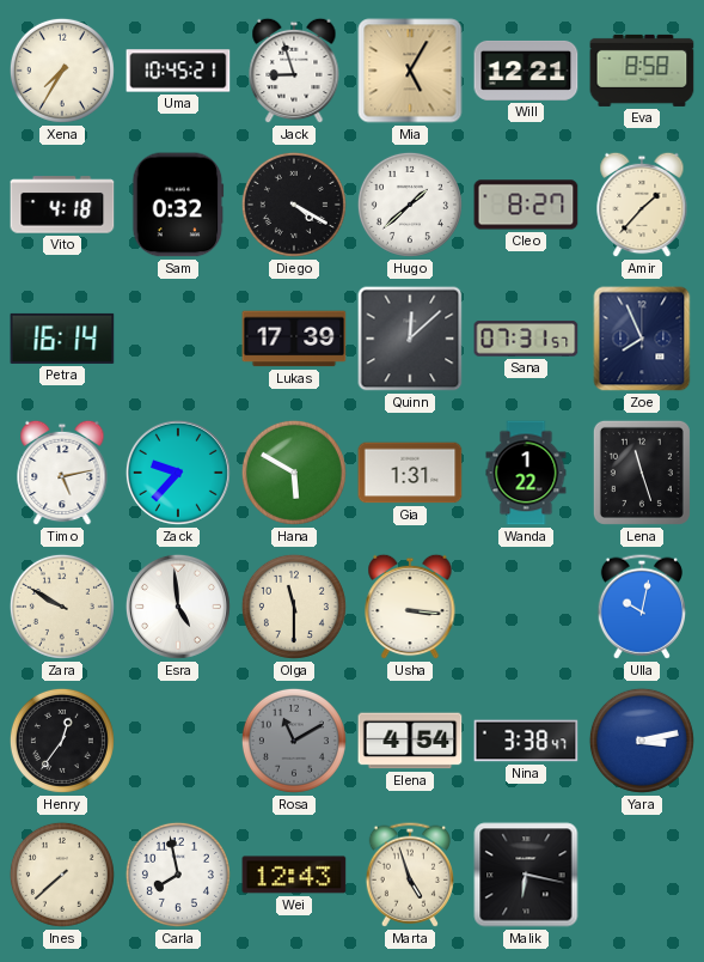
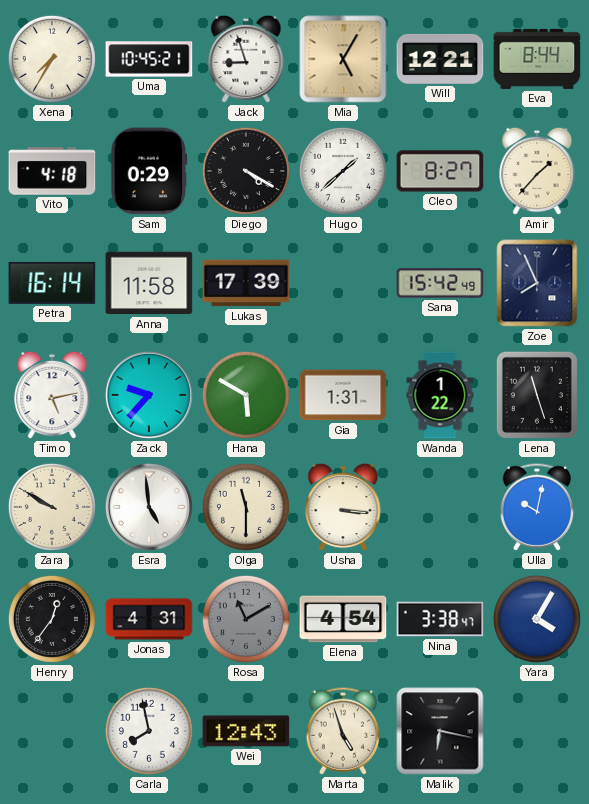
Eva: 8:58 -> 8:44
Sam: 0:32 -> 0:29
Anna: none -> 11:58
Quinn: 12:08 -> none
Sana: 07:31 -> 15:42
Jonas: none -> 4:31
Yara: 3:13 -> 4:05
Ines: 7:38 -> none
